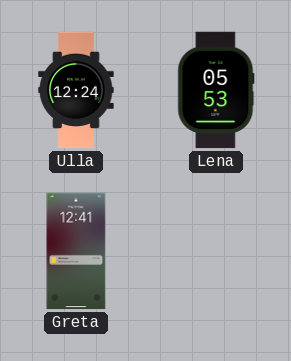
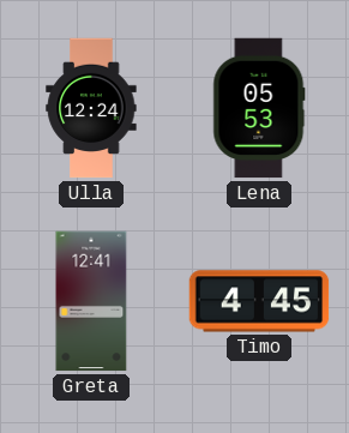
Timo: none -> 4:45
